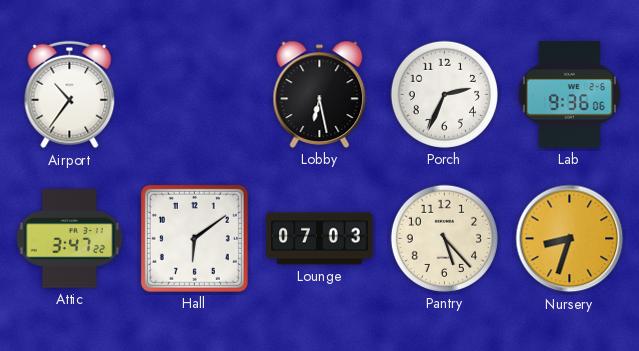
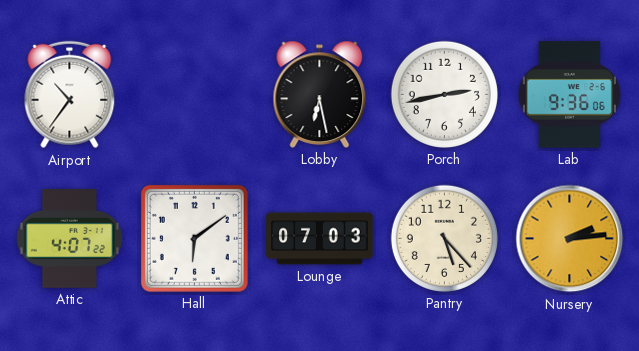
Porch: 2:34 -> 2:43
Attic: 3:47 -> 4:07
Nursery: 8:33 -> 2:14
